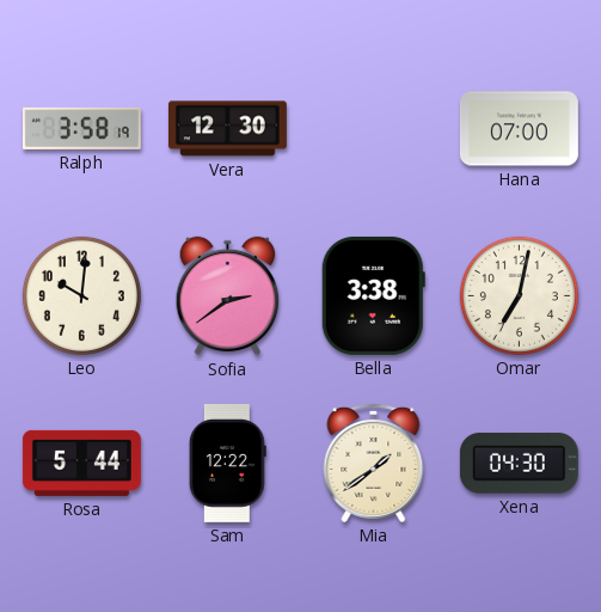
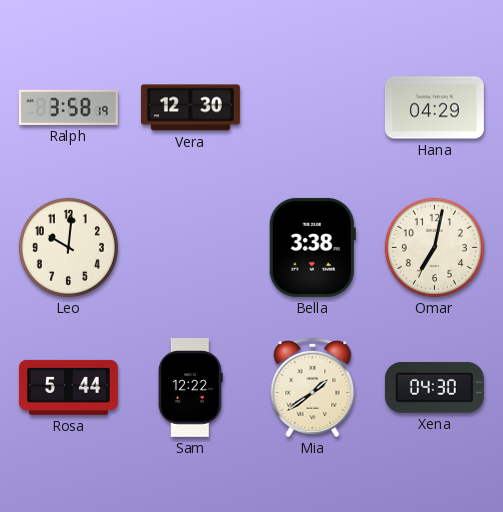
Hana: 07:00 -> 04:29
Sofia: 2:39 -> none
